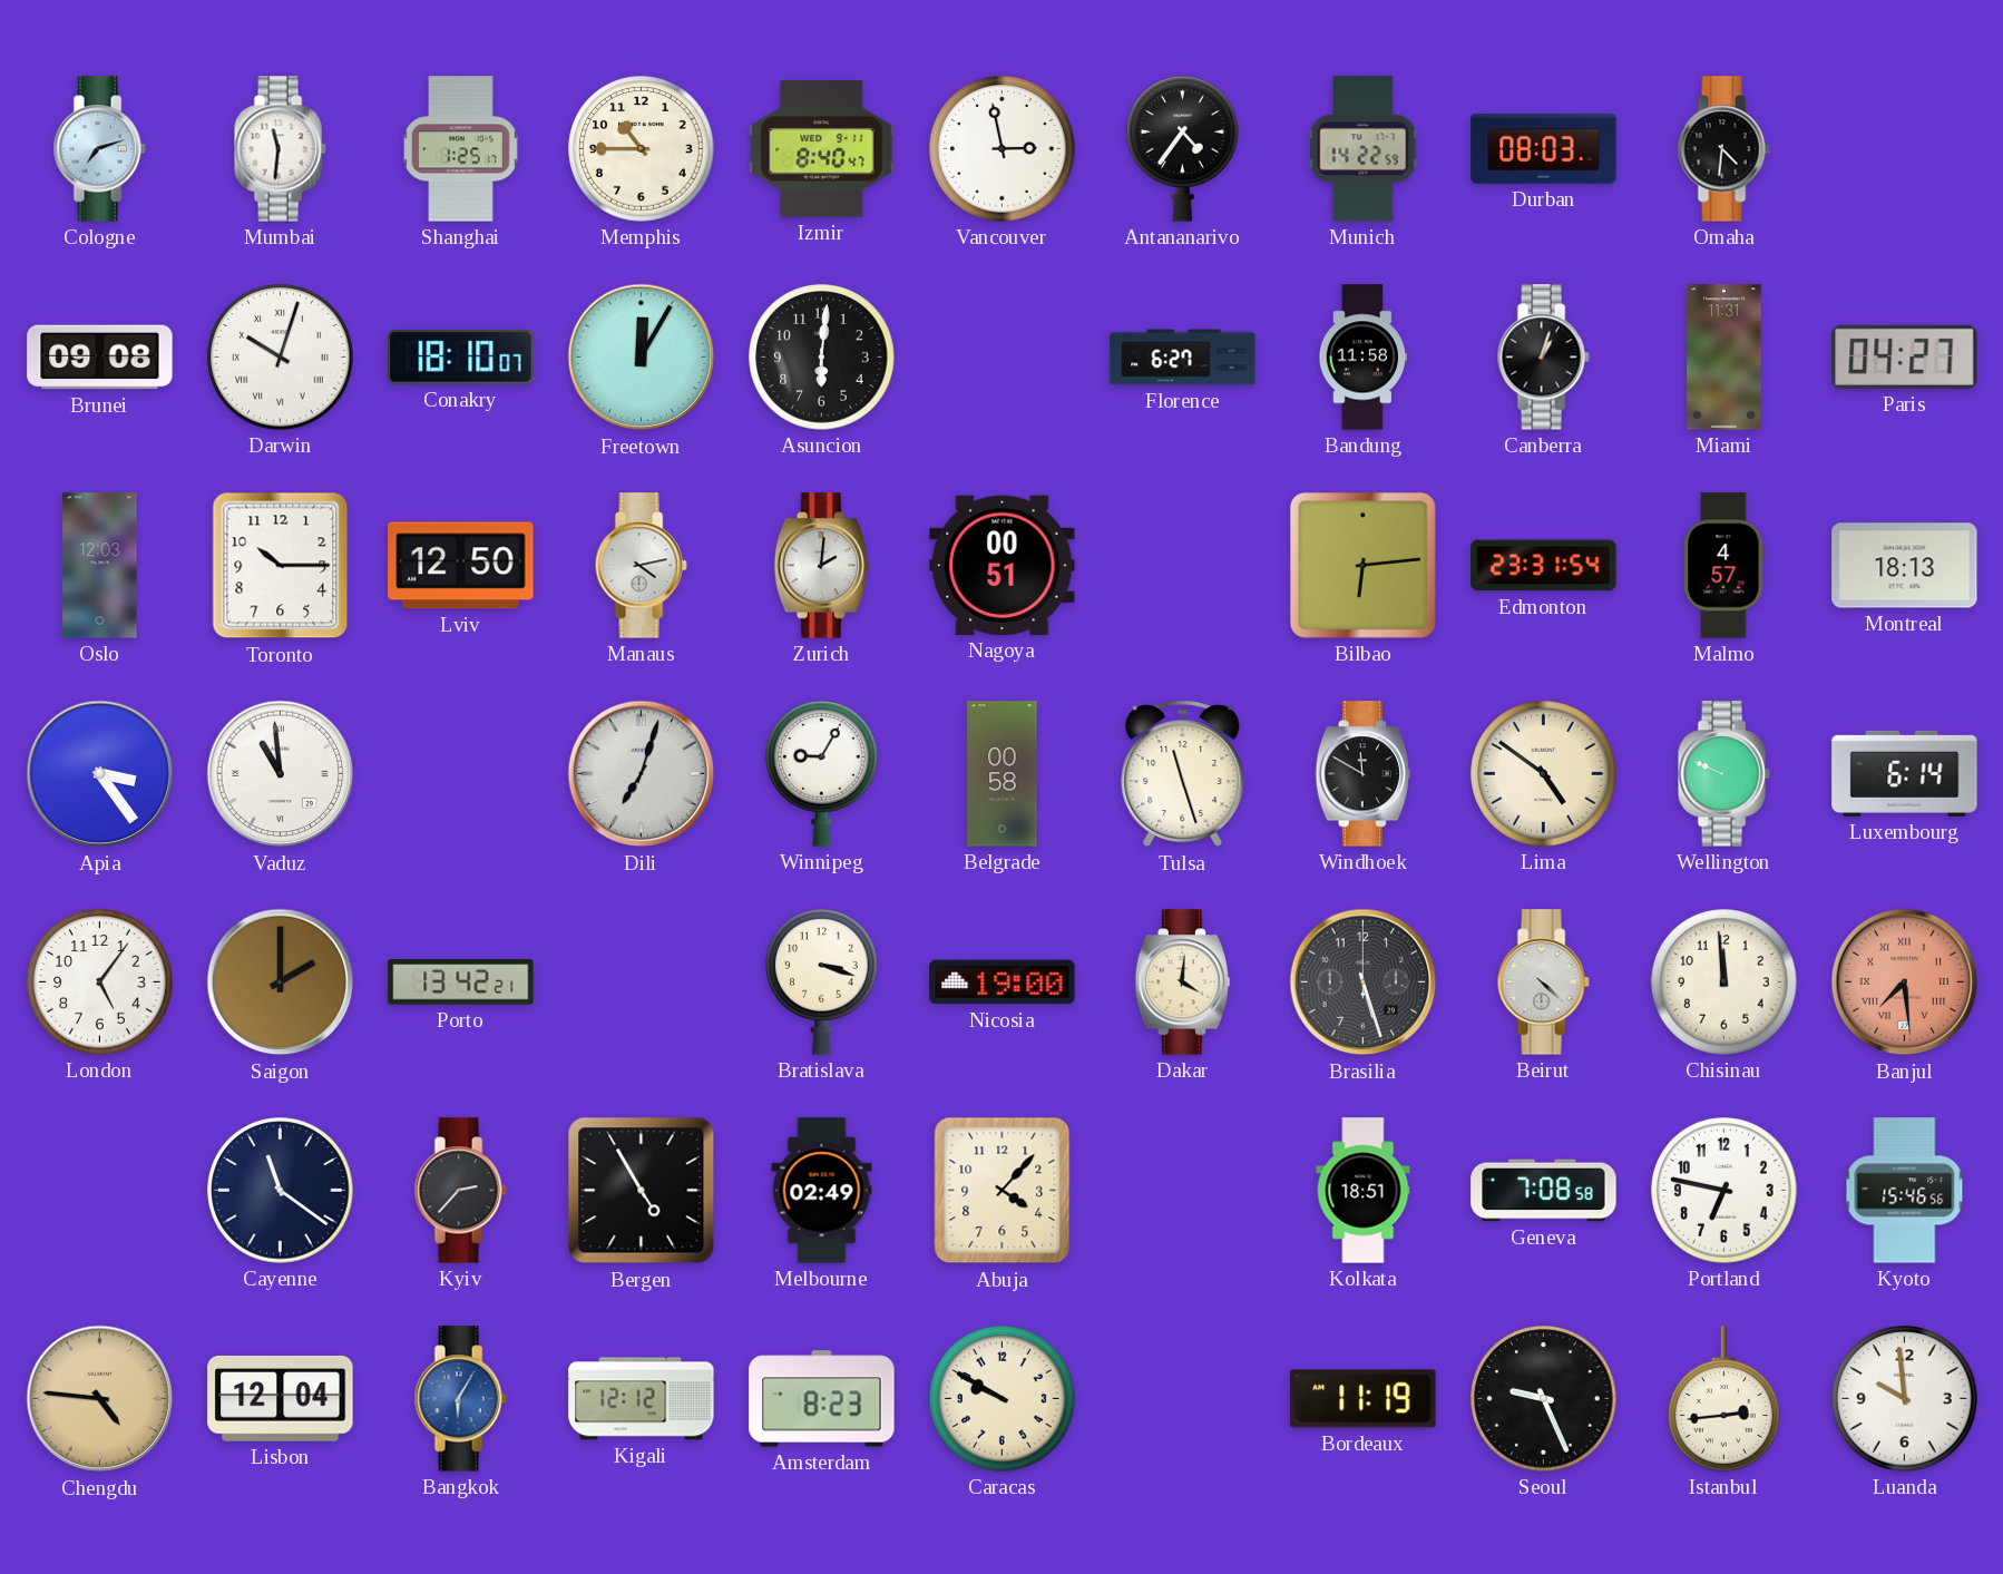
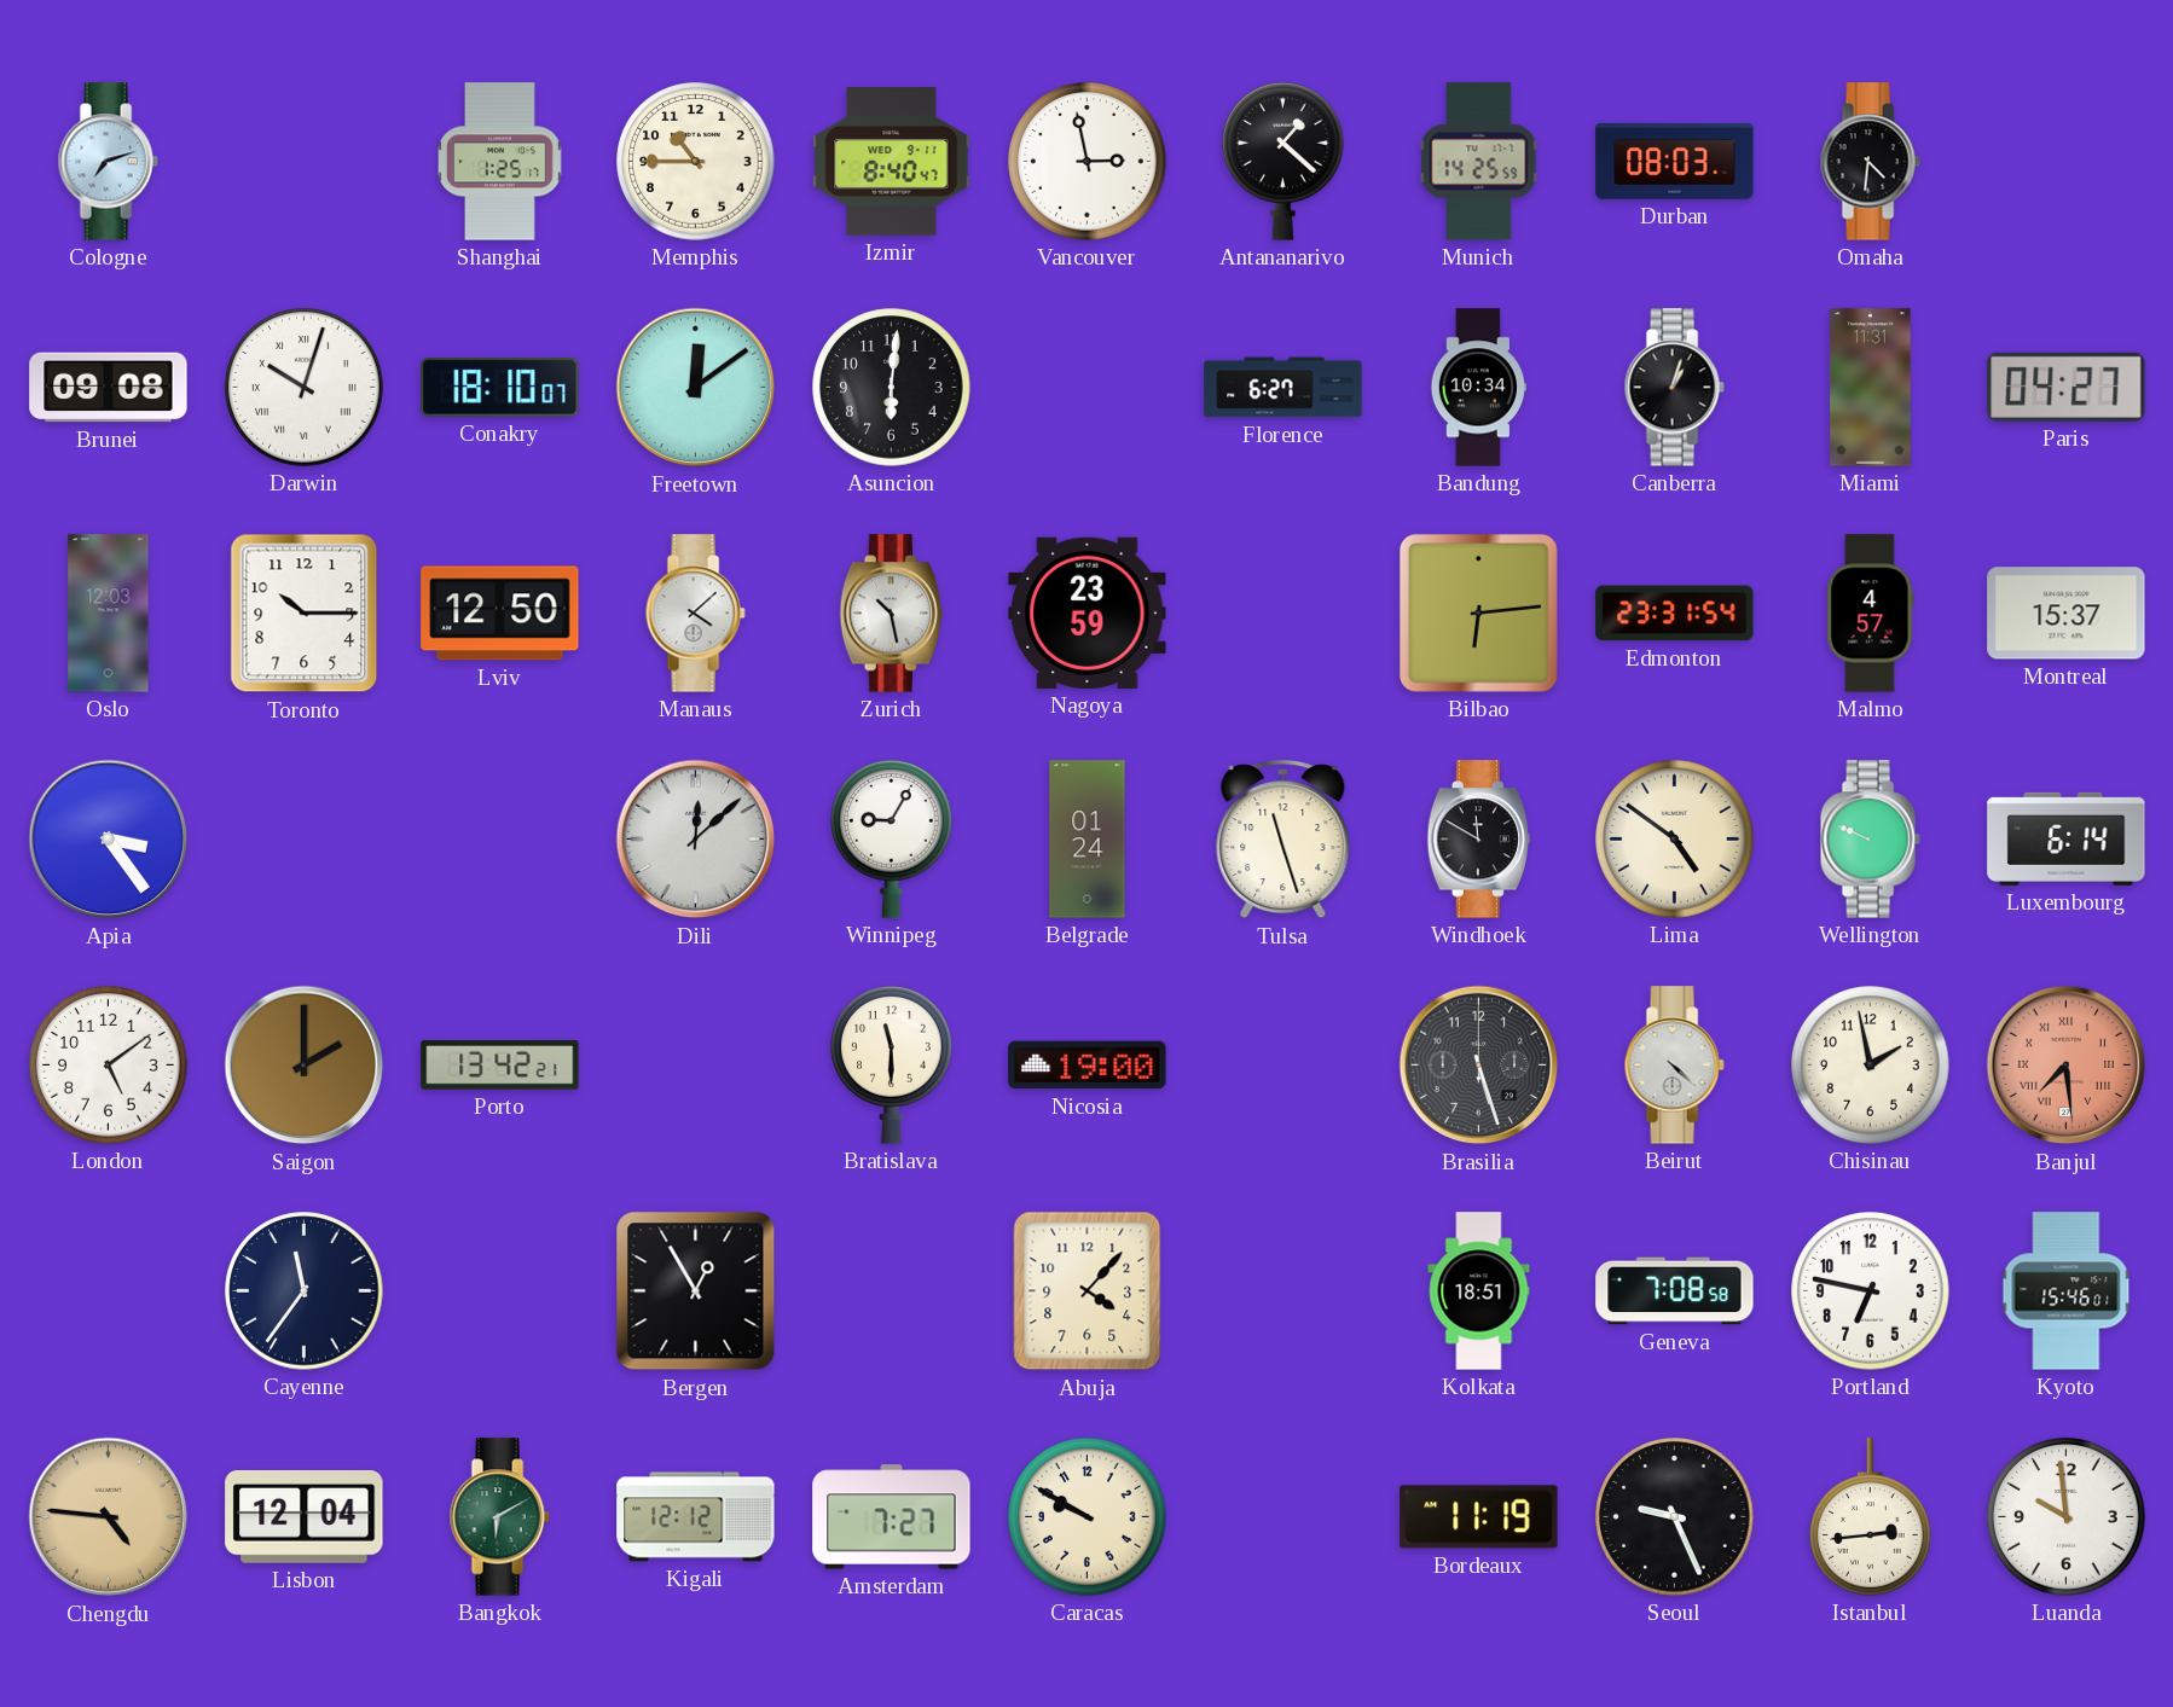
Mumbai: 11:31 -> none
Antananarivo: 4:36 -> 1:22
Munich: 14:22 -> 14:25
Freetown: 12:05 -> 12:09
Bandung: 11:58 -> 10:34
Manaus: 4:13 -> 4:08
Zurich: 2:01 -> 10:28
Nagoya: 00:51 -> 23:59
Montreal: 18:13 -> 15:37
Vaduz: 10:59 -> none
Dili: 7:03 -> 12:08
Belgrade: 00:58 -> 01:24
London: 5:06 -> 5:09
Bratislava: 3:18 -> 11:30
Dakar: 4:01 -> none
Chisinau: 11:59 -> 1:58
Cayenne: 11:21 -> 11:36
Kyiv: 2:37 -> none
Bergen: 4:55 -> 12:55
Melbourne: 02:49 -> none
Kyoto: 15:46:56 -> 15:46:01
Bangkok: 6:05 -> 6:10
Bangkok dial: blue -> green
Amsterdam: 8:23 -> 7:27
